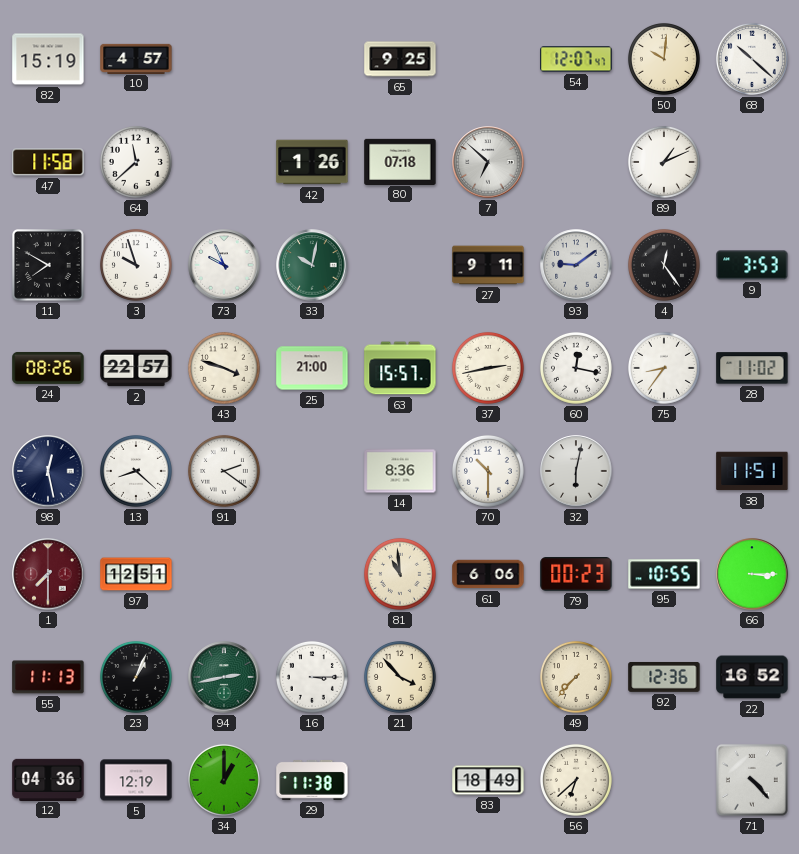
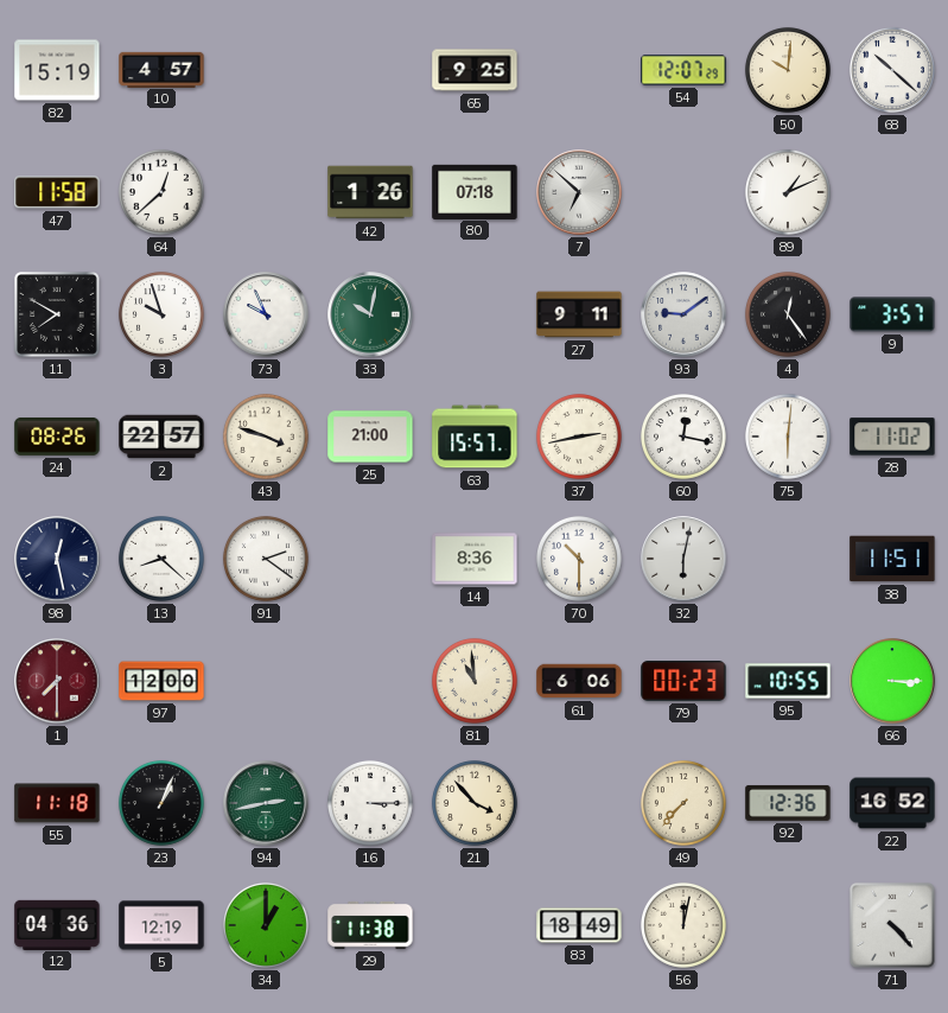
54: 12:07:47 -> 12:07:29
64: 11:38 -> 12:38
9: 3:53 -> 3:57
75: 8:36 -> 6:01
97: 12:51 -> 12:00
55: 11:13 -> 11:18
56: 6:38 -> 12:02
